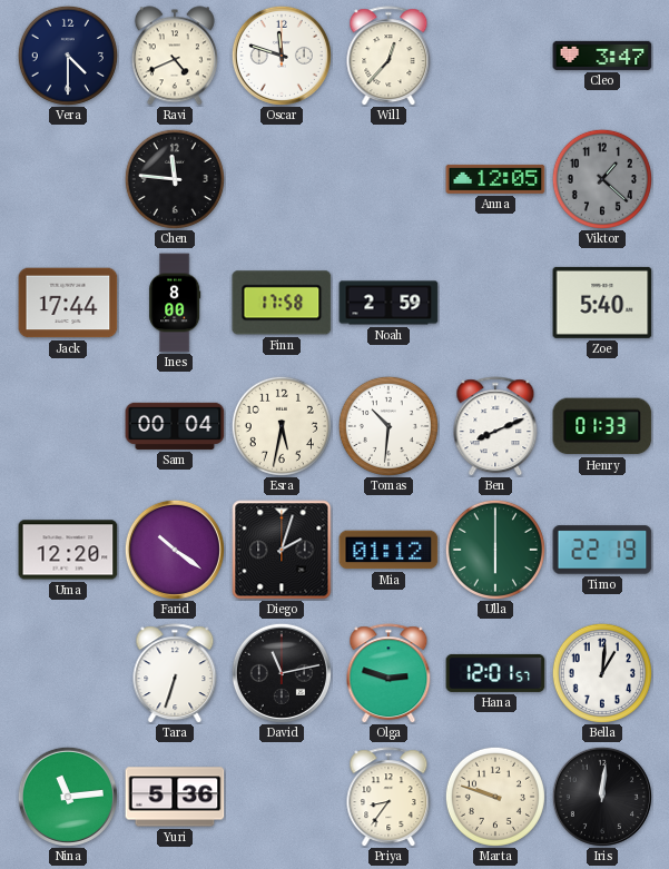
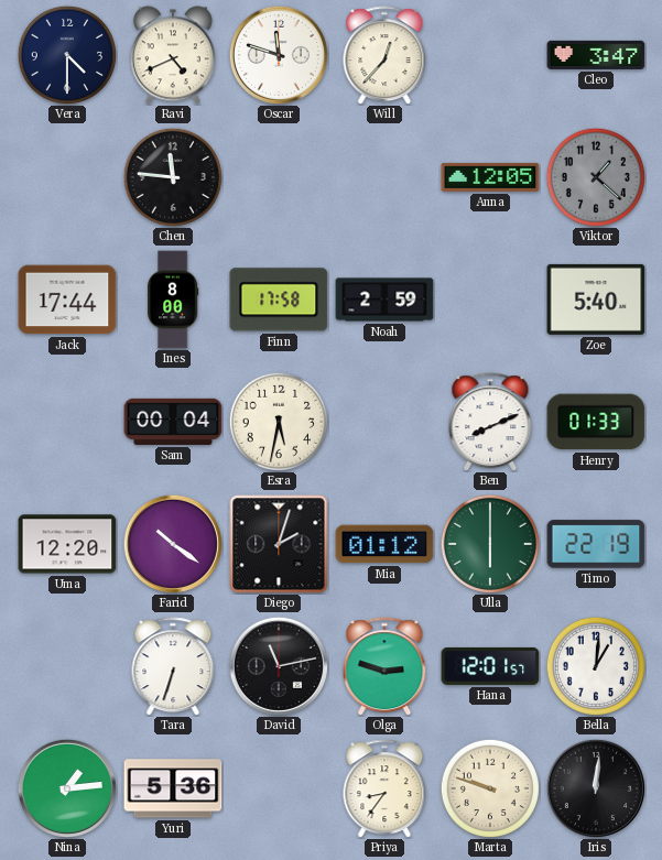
Tomas: 10:31 -> none
Nina: 11:14 -> 1:14
